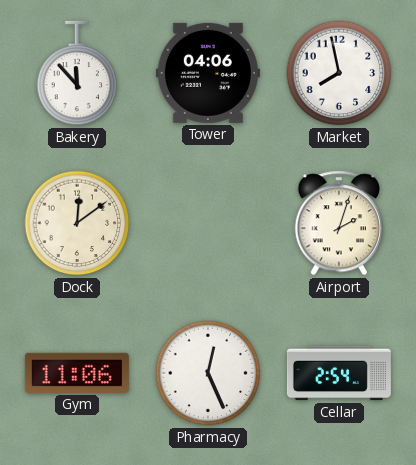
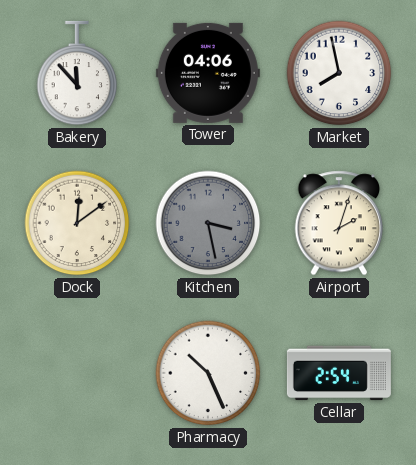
Kitchen: none -> 3:28
Gym: 11:06 -> none
Pharmacy: 12:26 -> 10:26
